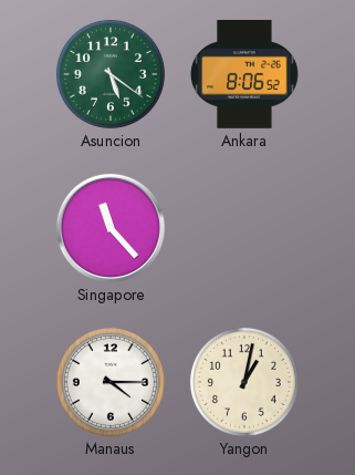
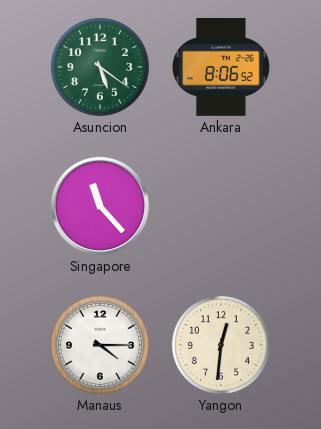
Yangon: 1:02 -> 12:31
